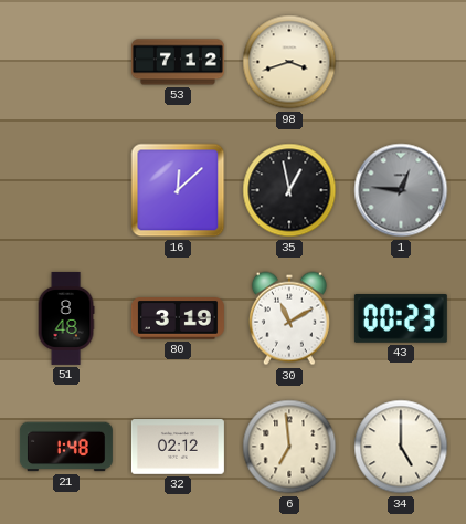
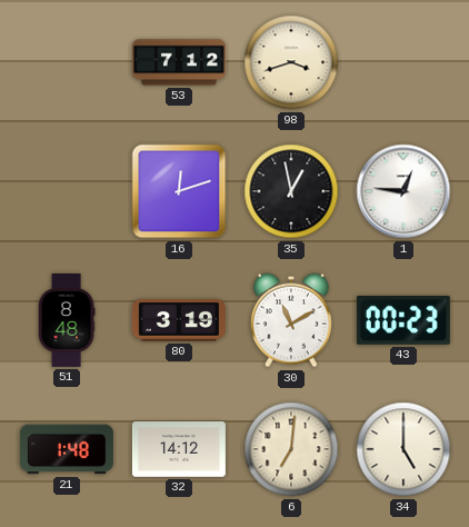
16: 12:08 -> 12:12
1 dial: grey -> white
32: 02:12 -> 14:12
6: 6:59 -> 7:01
